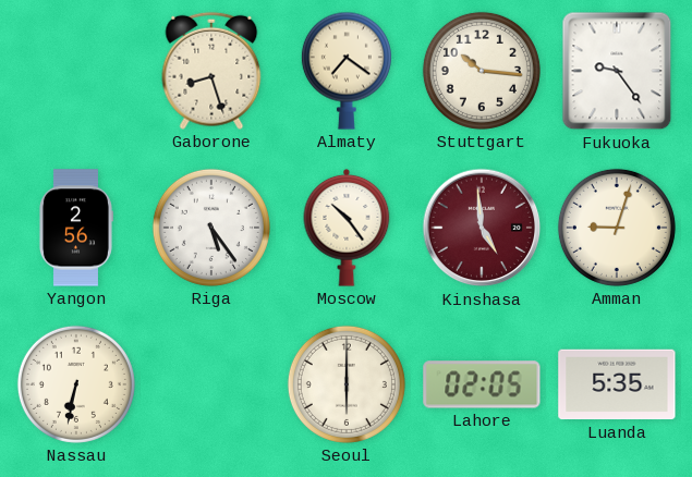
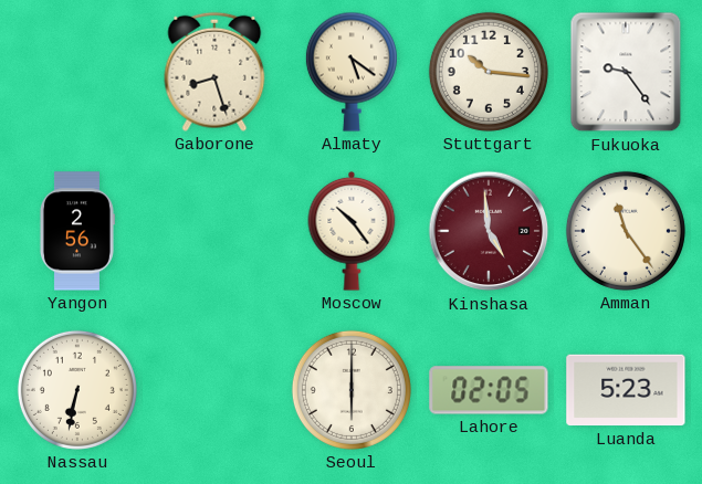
Almaty: 7:21 -> 5:21
Riga: 5:24 -> none
Amman: 9:03 -> 11:24
Luanda: 5:35 -> 5:23
